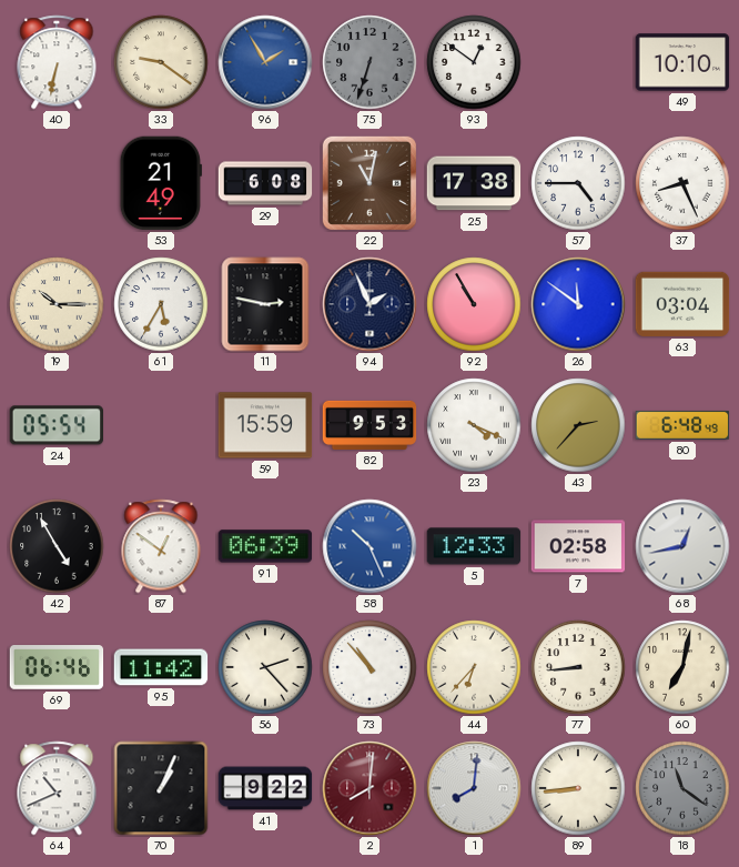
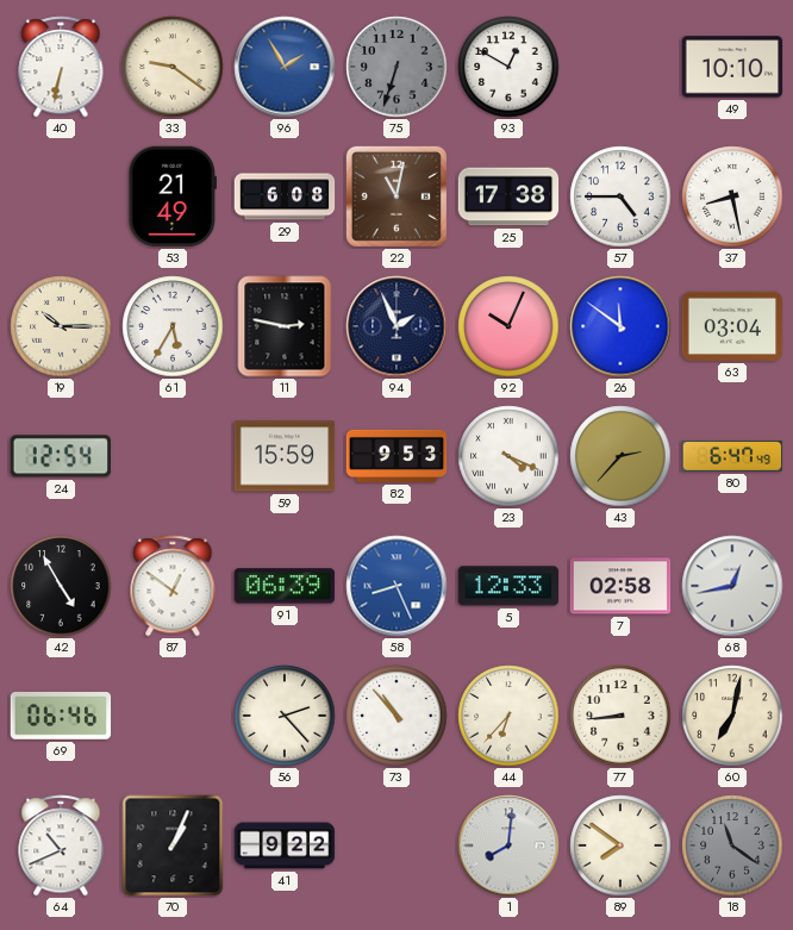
93: 12:51 -> 12:50
37: 8:26 -> 8:28
92: 10:55 -> 10:04
24: 05:54 -> 12:54
80: 6:48 -> 6:47
58: 10:26 -> 8:26
95: 11:42 -> none
2: 8:01 -> none
89: 8:44 -> 7:51
